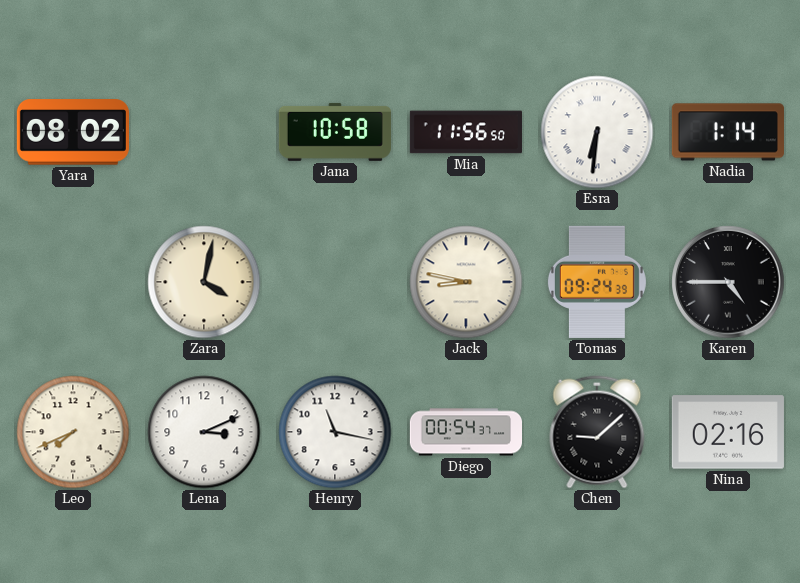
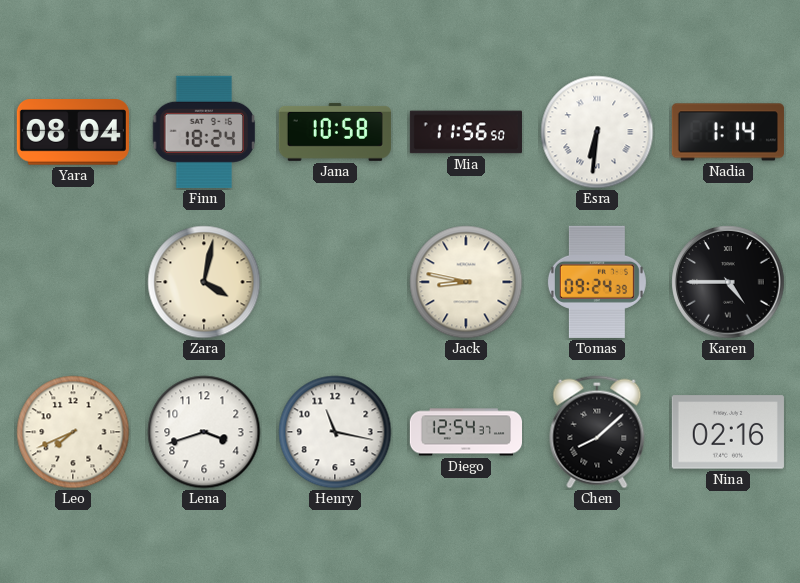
Yara: 08:02 -> 08:04
Finn: none -> 18:24
Lena: 3:11 -> 3:42
Diego: 00:54 -> 12:54
Chen: 9:08 -> 8:08
